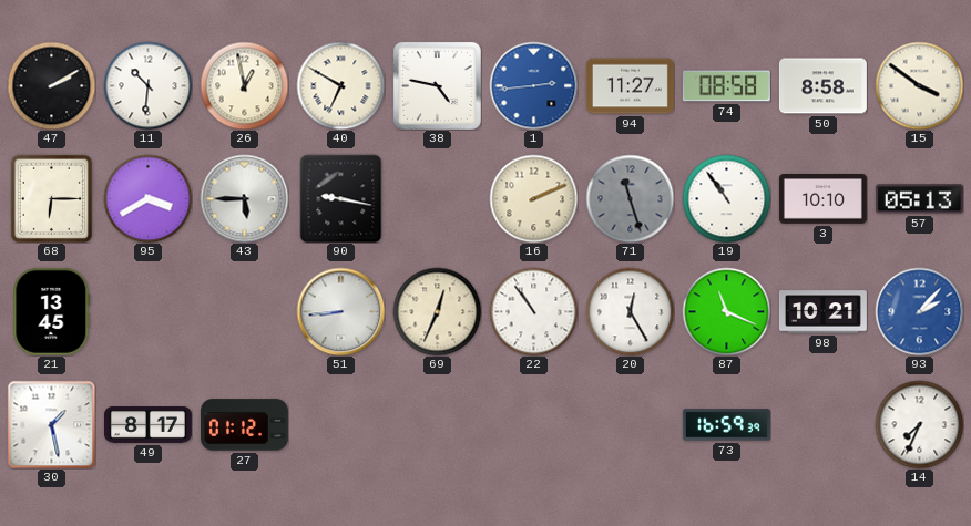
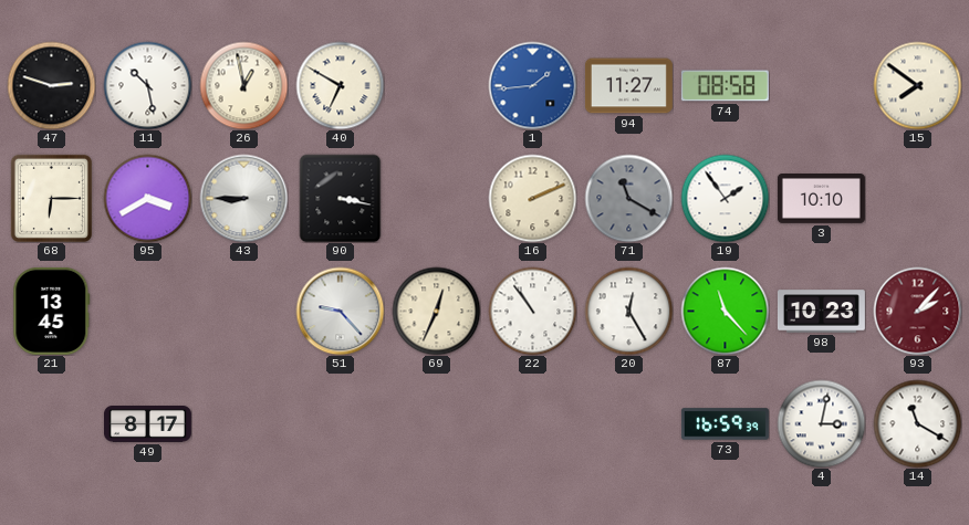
47: 2:10 -> 2:48
11: 10:31 -> 10:28
38: 4:47 -> none
1: 2:44 -> 1:44
50: 8:58 -> none
15: 3:51 -> 7:51
43: 5:45 -> 8:45
90: 9:17 -> 3:17
71: 11:27 -> 11:20
19: 10:54 -> 1:54
57: 05:13 -> none
51: 8:44 -> 9:23
87: 11:19 -> 11:23
98: 10:21 -> 10:23
93 dial: blue -> burgundy
30: 1:28 -> none
27: 01:12 -> none
4: none -> 3:02
14: 7:34 -> 11:20
